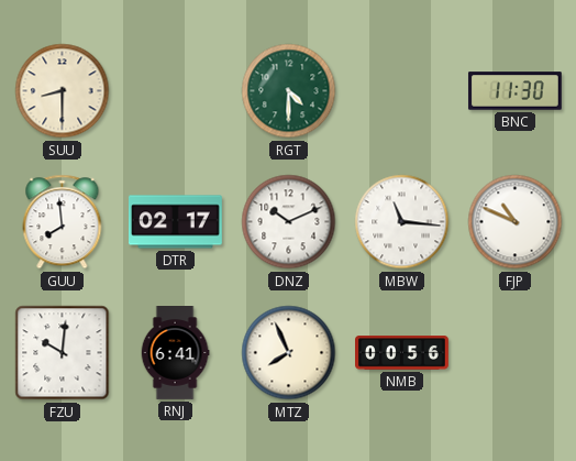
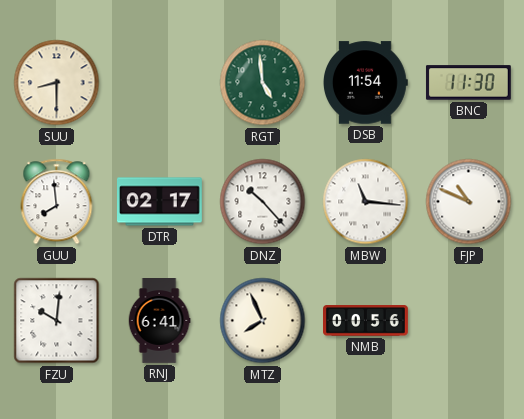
RGT: 4:30 -> 4:59
DSB: none -> 11:54
DNZ: 10:11 -> 10:23
